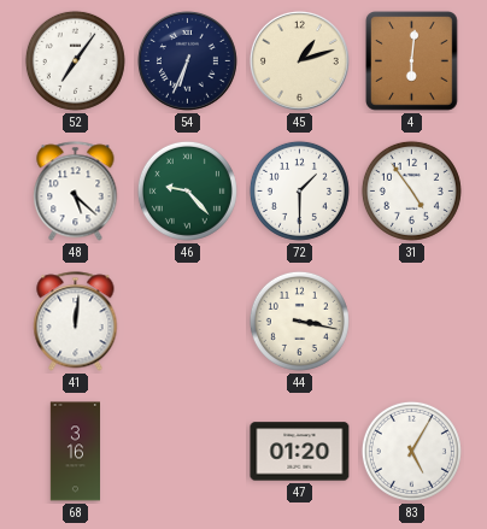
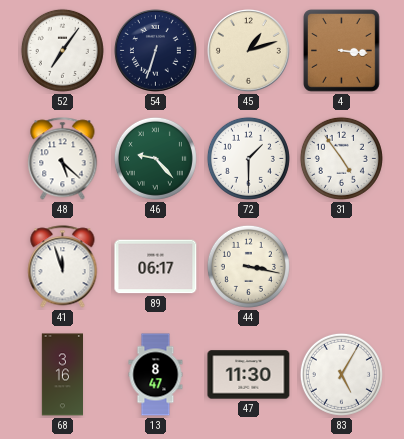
54: 6:34 -> 6:33
4: 6:01 -> 3:16
41: 12:01 -> 11:57
89: none -> 06:17
13: none -> 8:47
47: 01:20 -> 11:30
